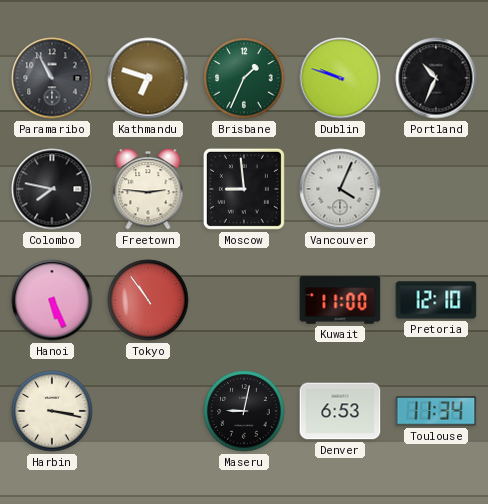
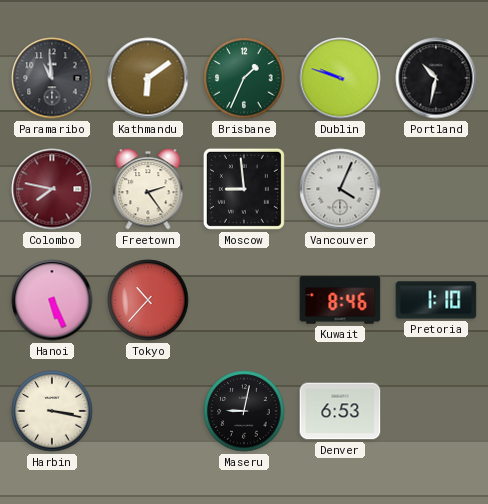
Paramaribo: 10:55 -> 10:59
Kathmandu: 6:48 -> 6:09
Portland: 10:34 -> 10:32
Colombo dial: black -> burgundy
Freetown: 2:46 -> 2:24
Tokyo: 10:54 -> 10:37
Kuwait: 11:00 -> 8:46
Pretoria: 12:10 -> 1:10
Toulouse: 11:34 -> none
